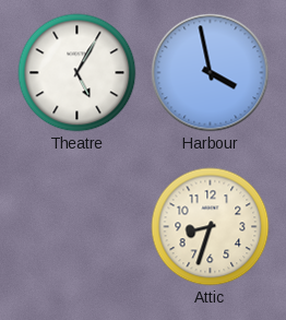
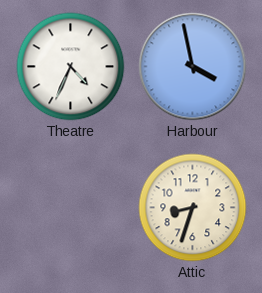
Theatre: 5:05 -> 4:34
